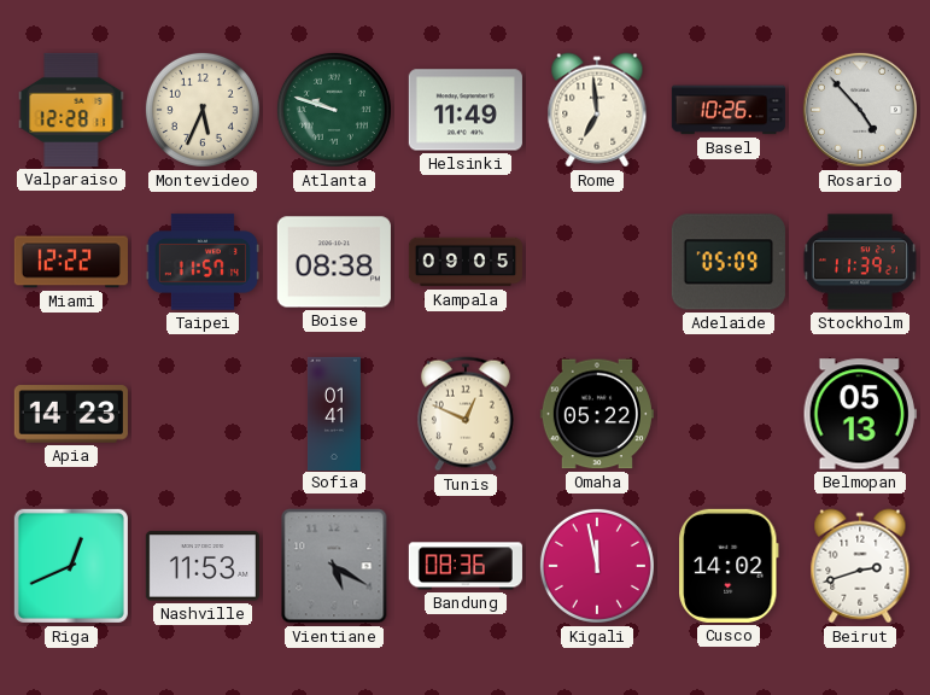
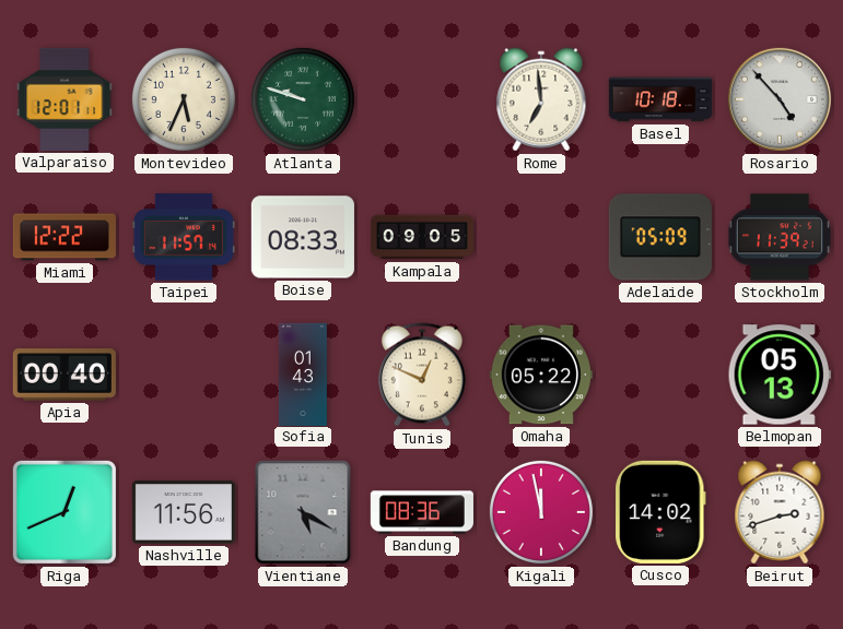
Valparaiso: 12:28 -> 12:01
Helsinki: 11:49 -> none
Basel: 10:26 -> 10:18
Boise: 08:38 -> 08:33
Apia: 14:23 -> 00:40
Sofia: 01:41 -> 01:43
Nashville: 11:53 -> 11:56
